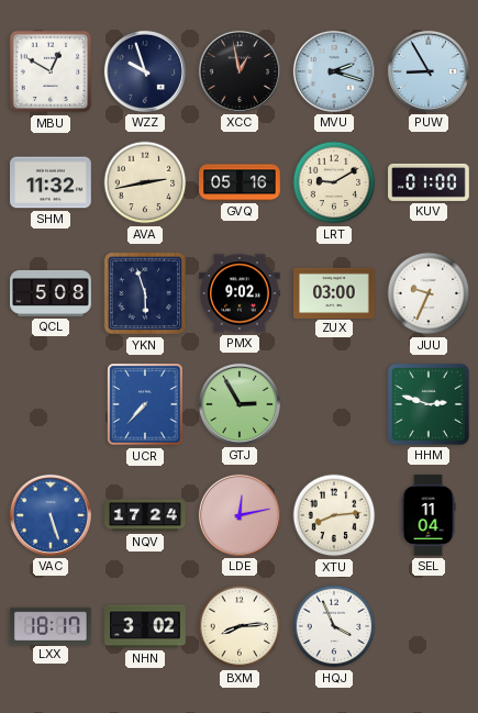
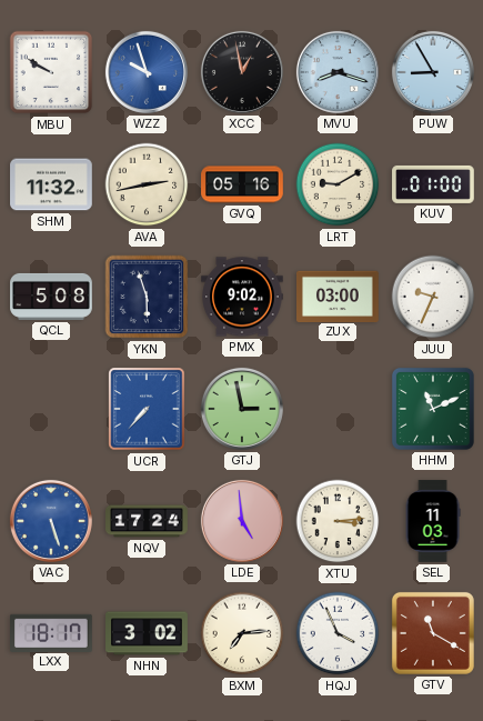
MBU: 12:50 -> 9:50
WZZ dial: navy -> blue
MVU: 2:18 -> 8:18
GTJ: 2:55 -> 2:58
HHM: 2:48 -> 11:11
LDE: 12:13 -> 4:59
XTU: 8:14 -> 3:14
SEL: 11:04 -> 11:03
BXM: 8:14 -> 7:14
GTV: none -> 11:20
